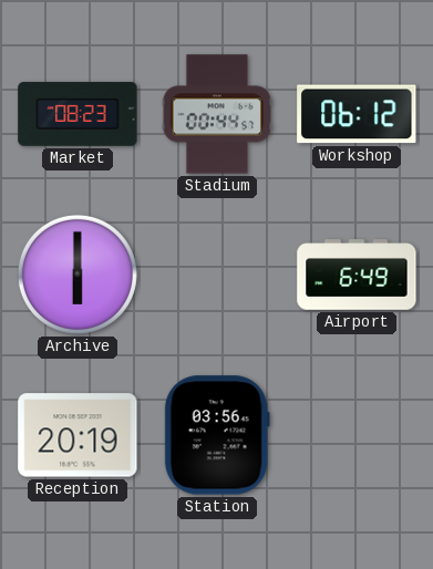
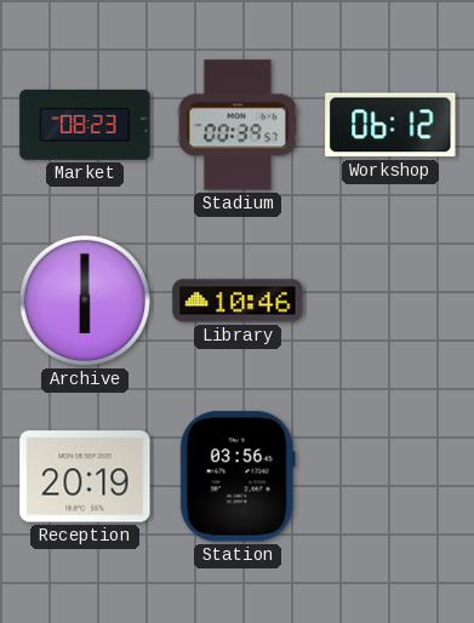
Stadium: 00:44 -> 00:39
Library: none -> 10:46
Airport: 6:49 -> none
